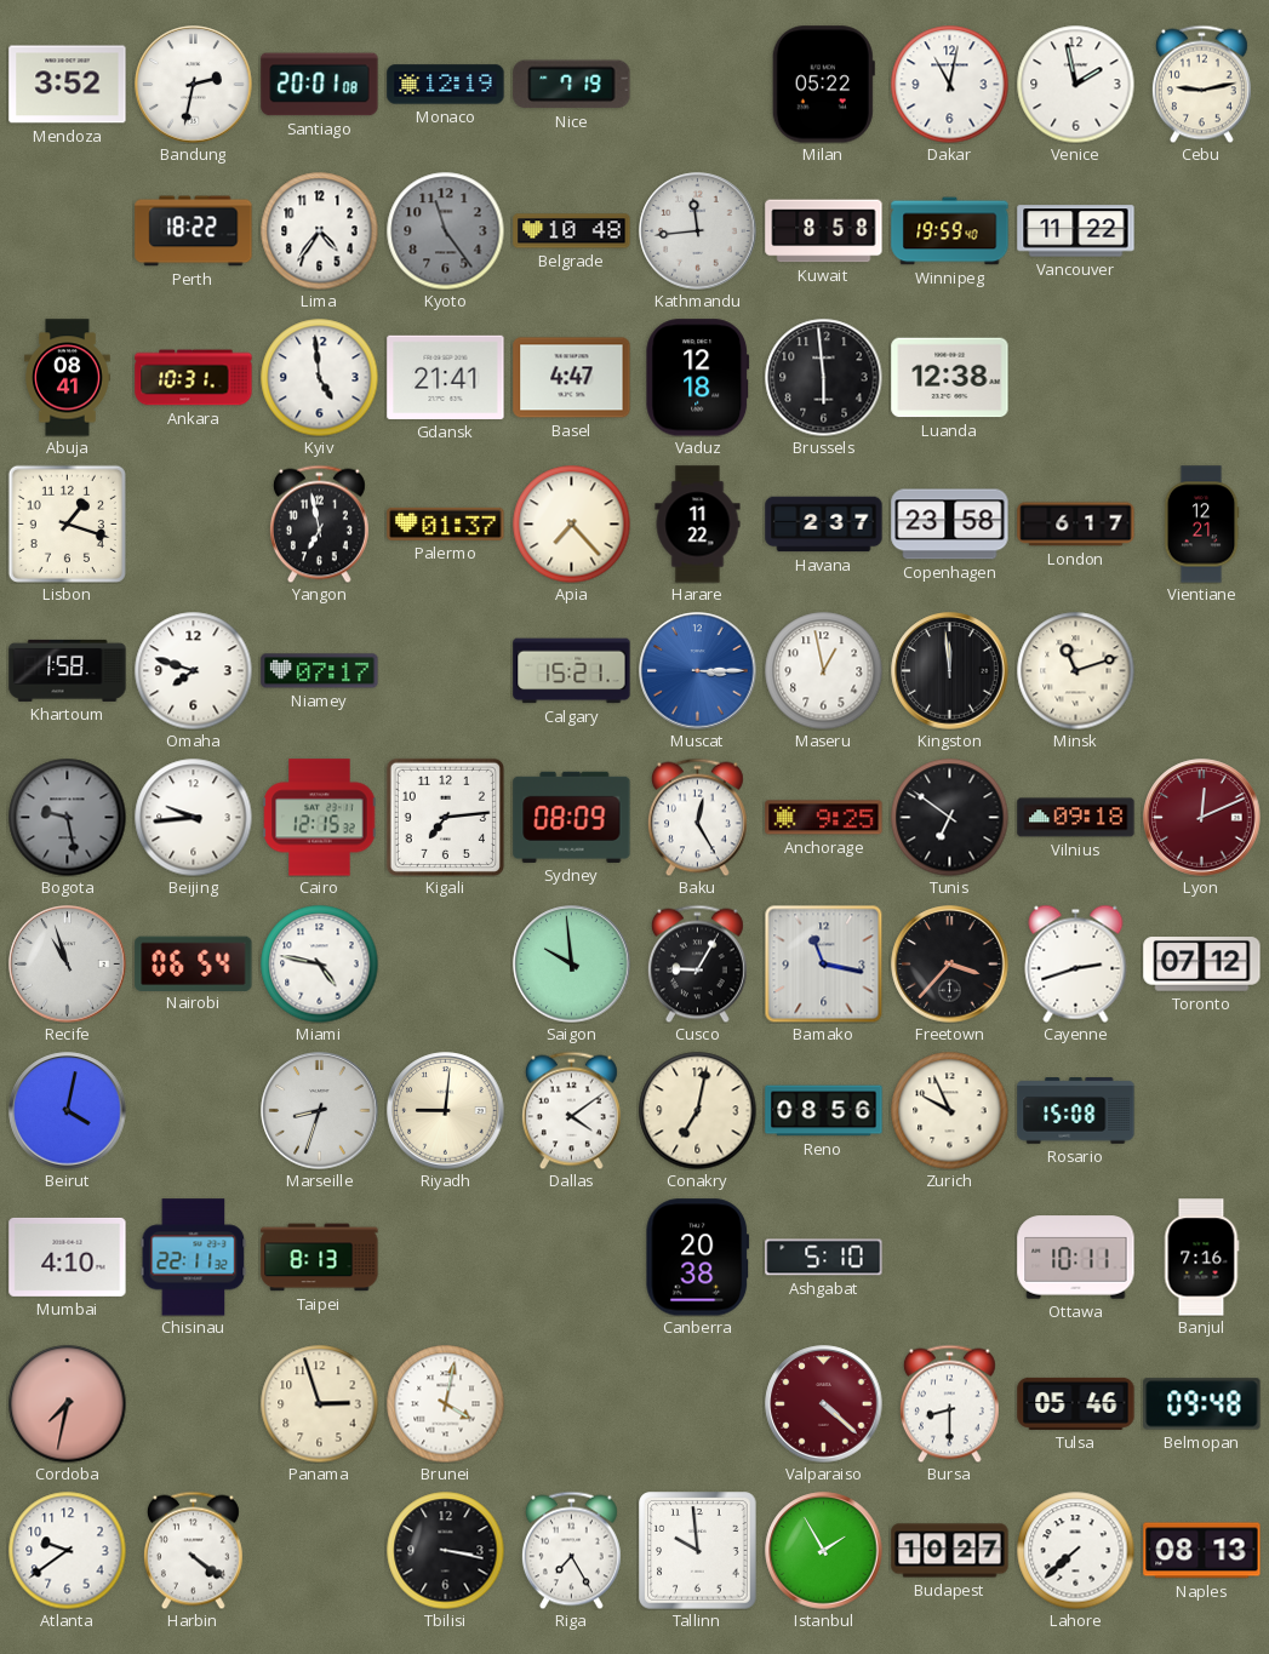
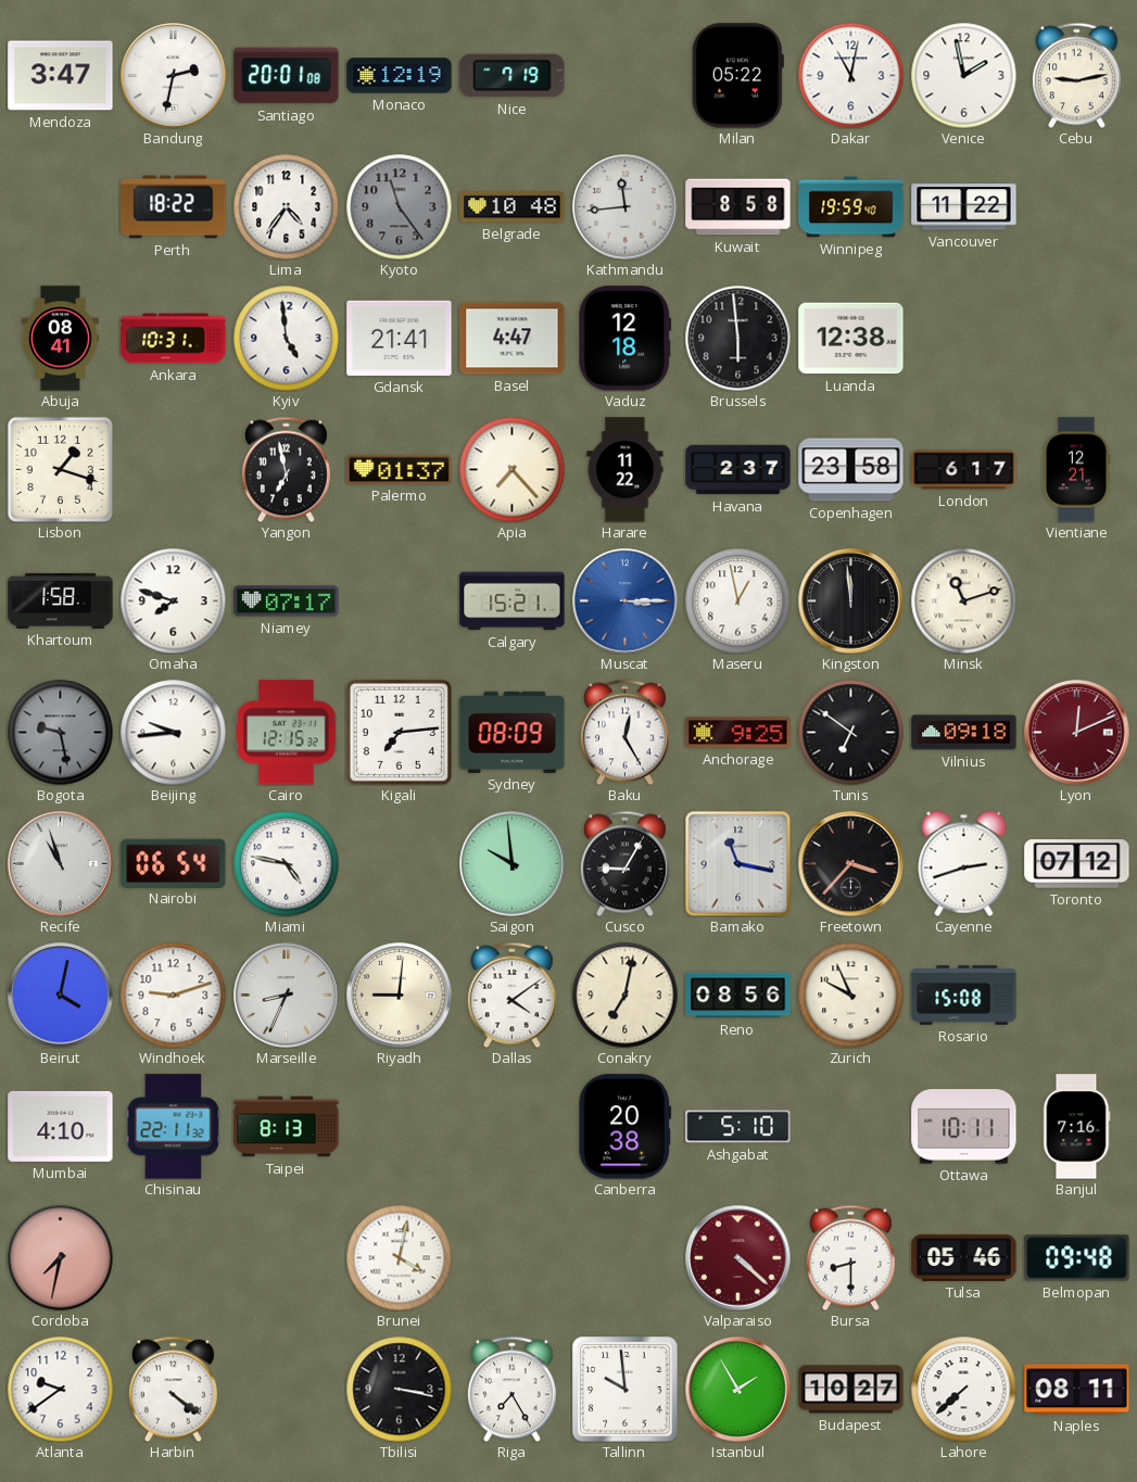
Mendoza: 3:52 -> 3:47
Windhoek: none -> 9:12
Marseille: 8:33 -> 8:34
Panama: 2:57 -> none
Naples: 08:13 -> 08:11
